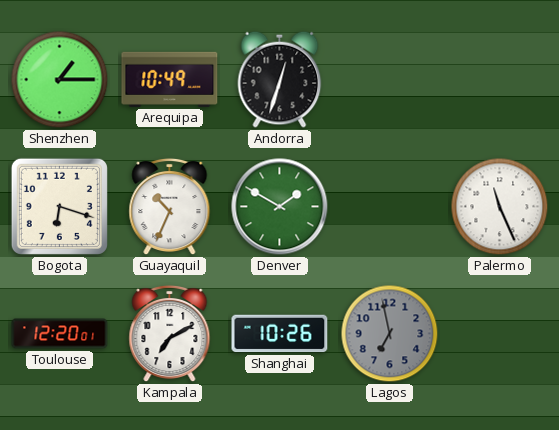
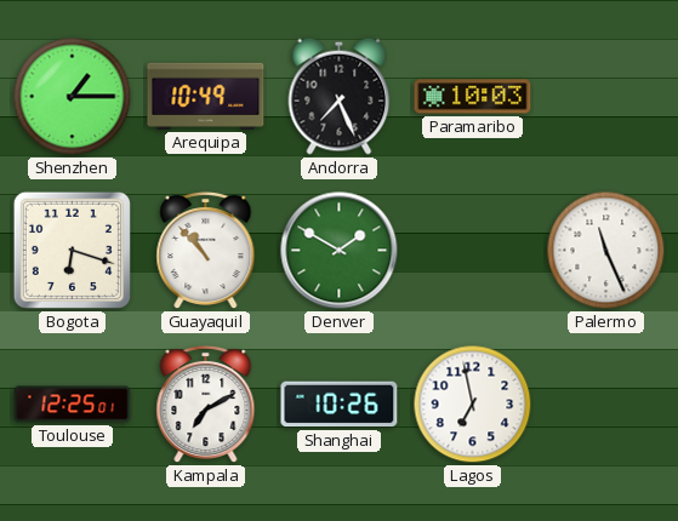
Andorra: 12:33 -> 7:26
Paramaribo: none -> 10:03
Guayaquil: 10:34 -> 10:53
Toulouse: 12:20 -> 12:25
Lagos dial: grey -> white
